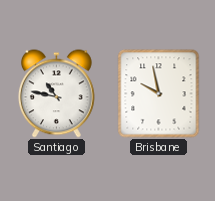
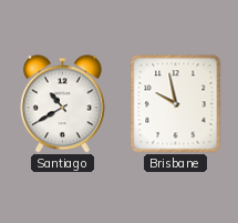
Santiago: 10:47 -> 10:40
